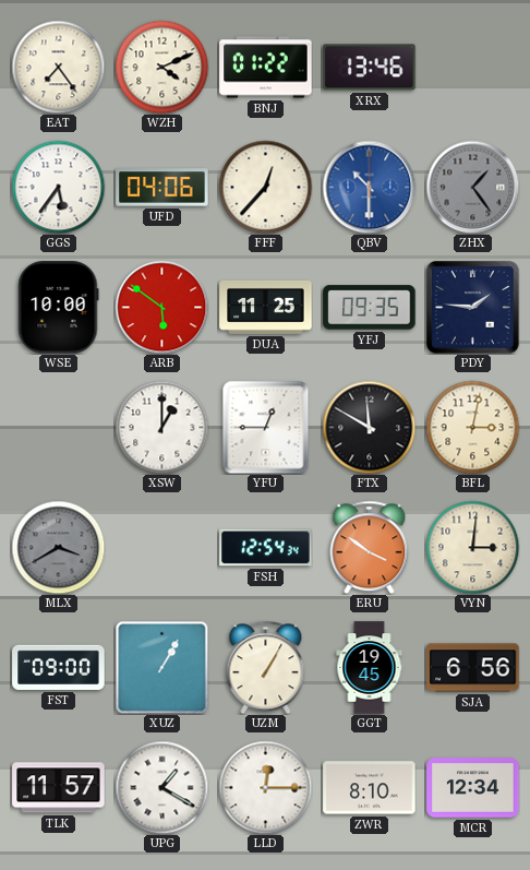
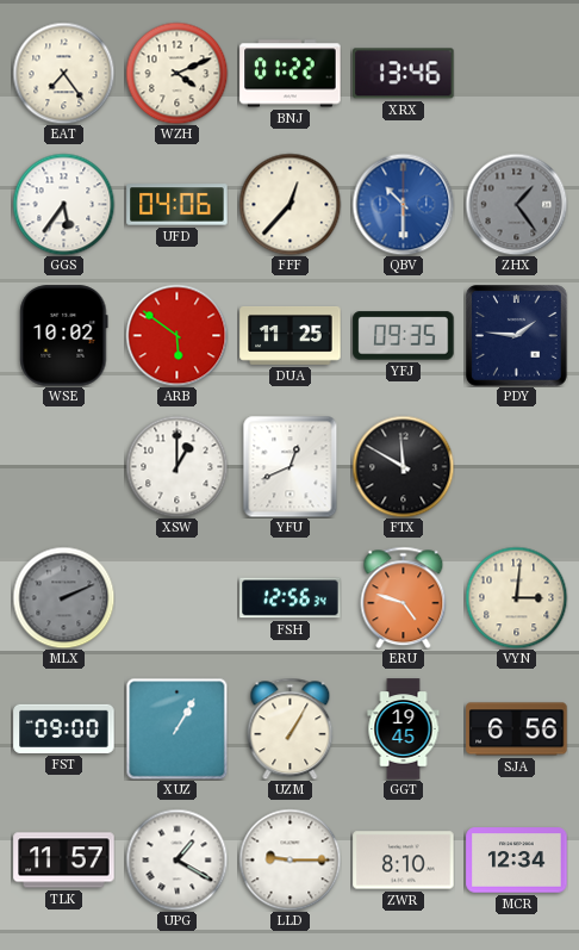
WSE: 10:00 -> 10:02
YFU: 12:45 -> 12:41
BFL: 3:02 -> none
MLX: 3:40 -> 2:11
FSH: 12:54 -> 12:56
ERU: 3:51 -> 4:48
LLD: 12:15 -> 9:15
